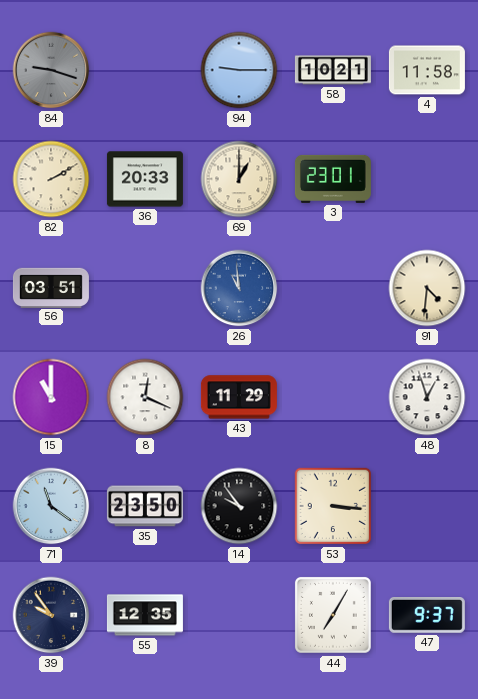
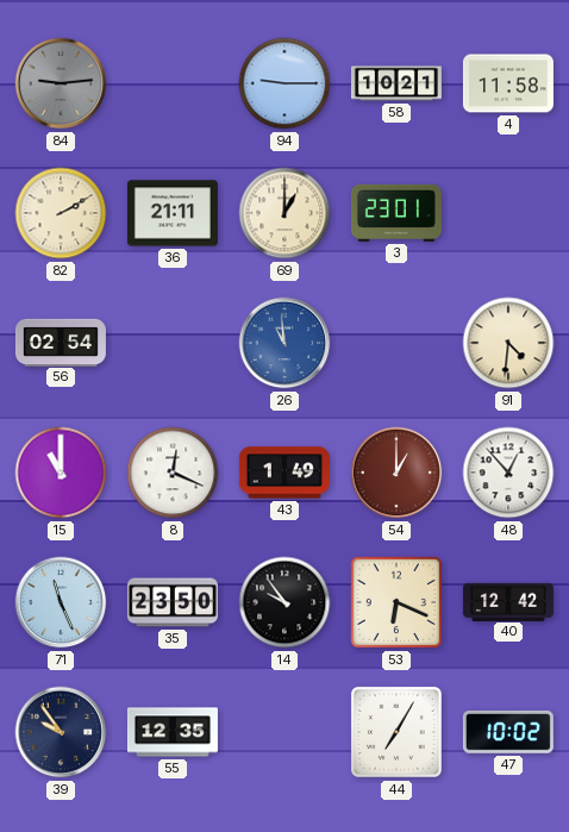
84: 9:18 -> 9:14
36: 20:33 -> 21:11
56: 03:51 -> 02:54
43: 11:29 -> 1:49
54: none -> 1:00
48: 12:57 -> 12:53
71: 11:21 -> 11:26
53: 3:16 -> 6:19
40: none -> 12:42
47: 9:37 -> 10:02
